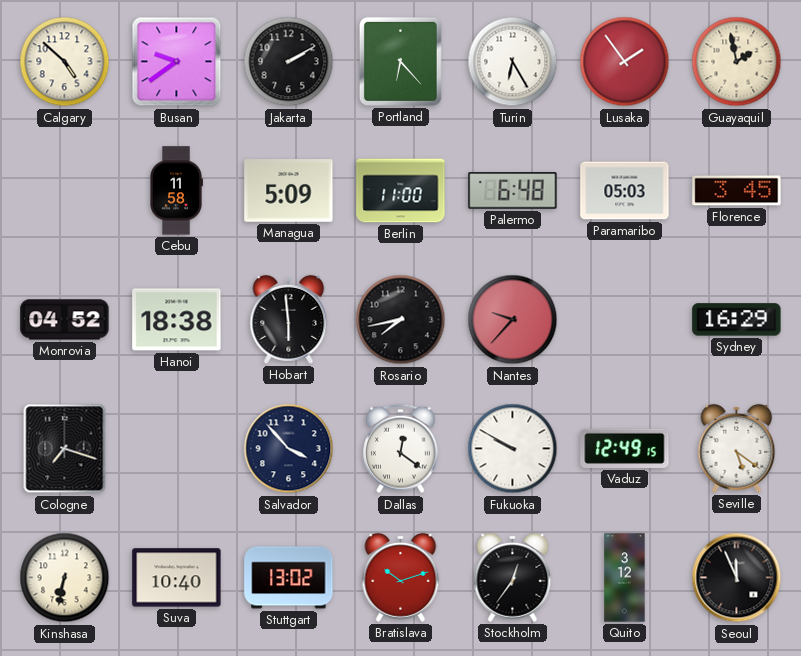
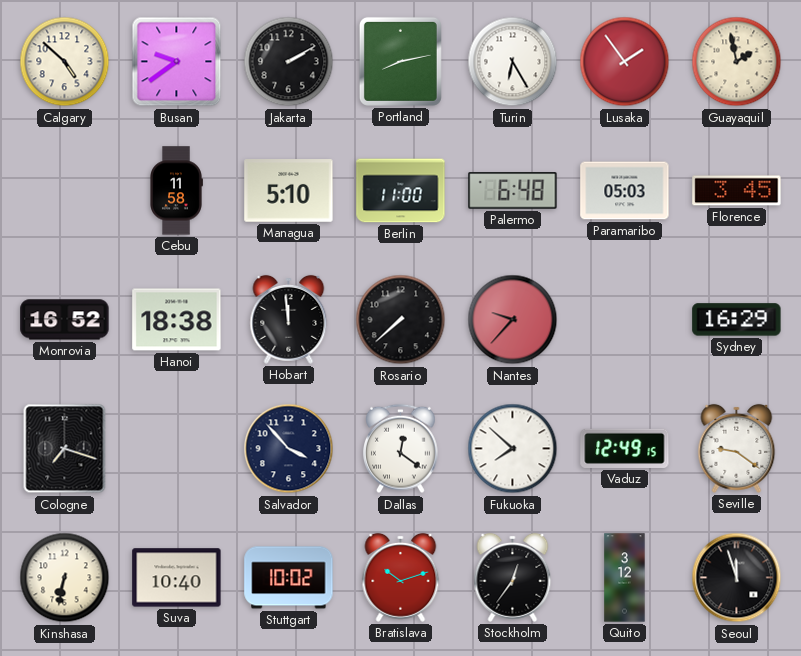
Portland: 6:23 -> 8:13
Managua: 5:09 -> 5:10
Monrovia: 04:52 -> 16:52
Hobart: 5:59 -> 11:59
Rosario: 7:43 -> 7:38
Fukuoka: 9:50 -> 7:52
Seville: 5:21 -> 9:21
Stuttgart: 13:02 -> 10:02
Seoul: 11:56 -> 11:57
